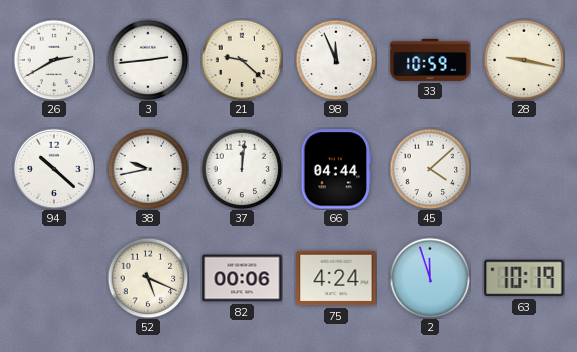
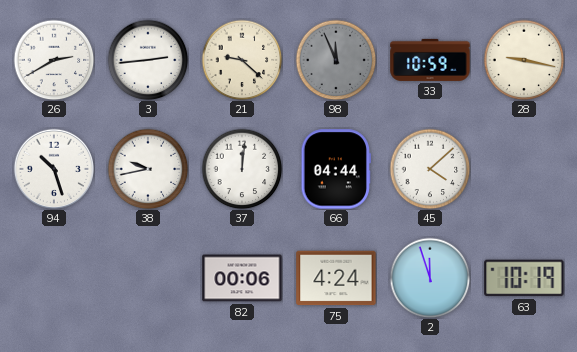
98 dial: white -> grey
94: 10:22 -> 10:27
52: 5:19 -> none
